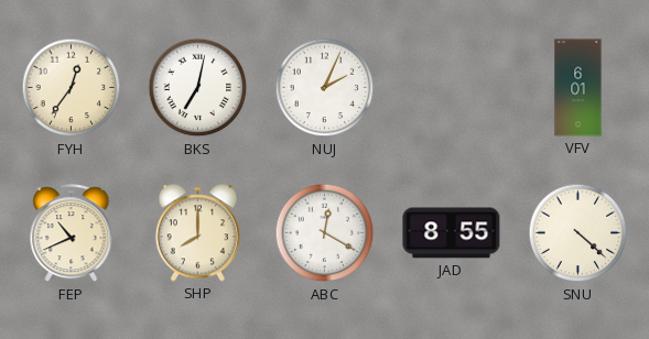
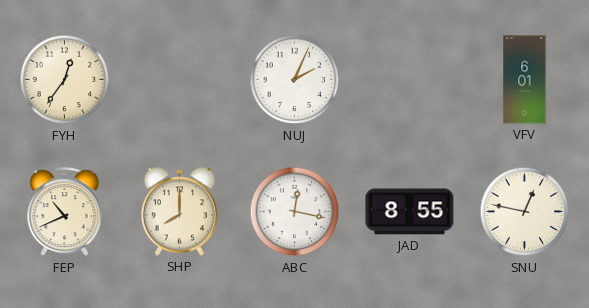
BKS: 7:02 -> none
ABC: 12:20 -> 12:17
SNU: 4:22 -> 12:47
